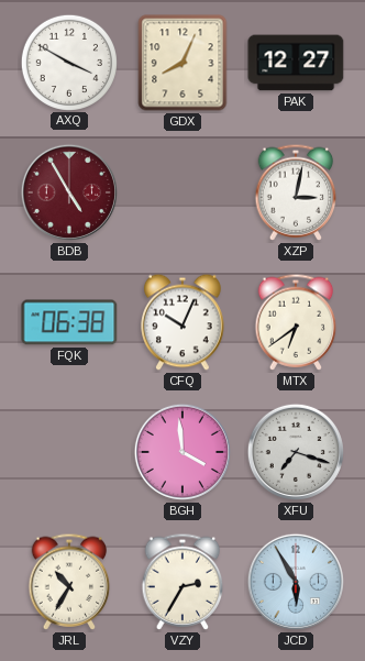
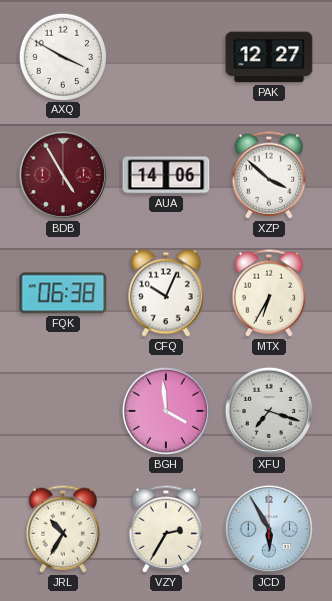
GDX: 8:04 -> none
AUA: none -> 14:06
XZP: 3:02 -> 3:52
MTX: 6:39 -> 6:35
